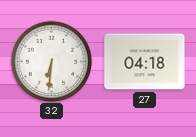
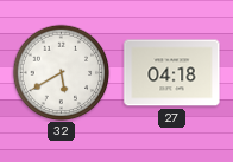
32: 6:31 -> 5:40
